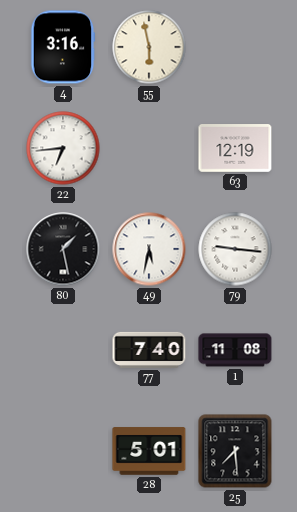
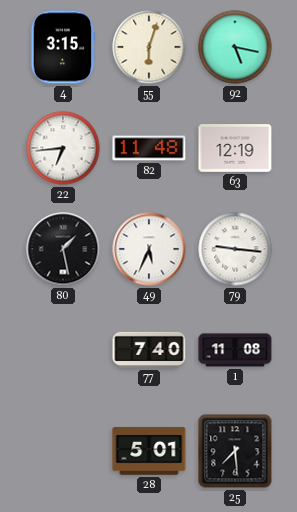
4: 3:16 -> 3:15
55: 5:58 -> 6:03
92: none -> 5:17
82: none -> 11:48
49: 5:32 -> 5:34
